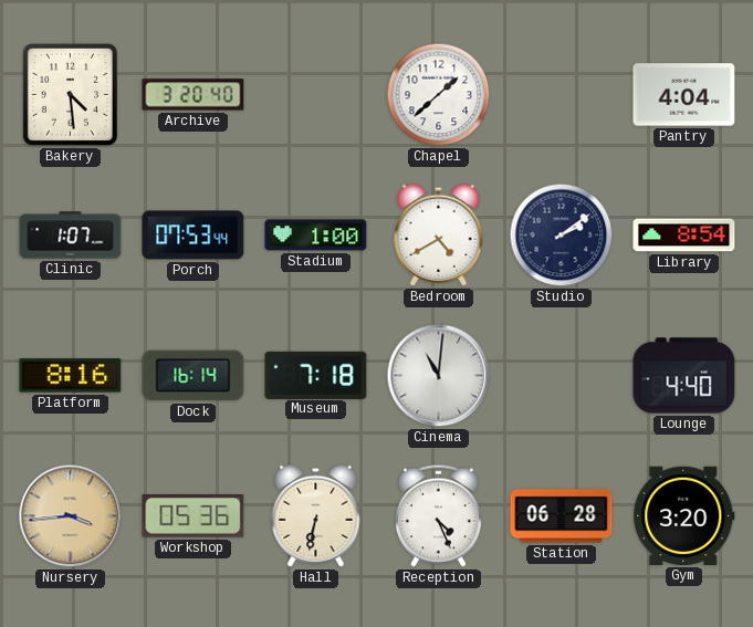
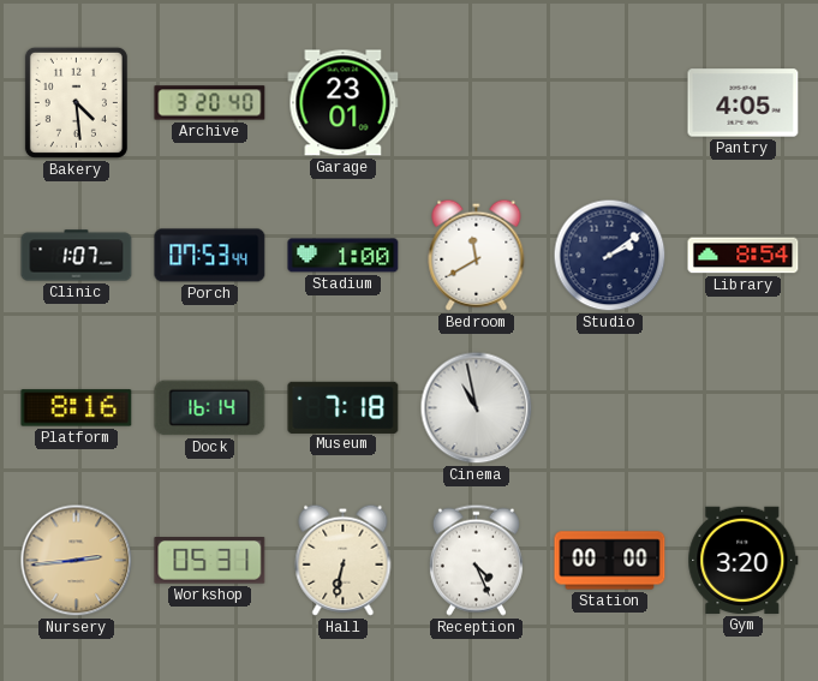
Garage: none -> 23:01
Chapel: 1:38 -> none
Pantry: 4:04 -> 4:05
Bedroom: 4:40 -> 11:40
Cinema: 11:01 -> 10:58
Lounge: 4:40 -> none
Nursery: 3:44 -> 2:44
Workshop: 05:36 -> 05:31
Station: 06:28 -> 00:00
